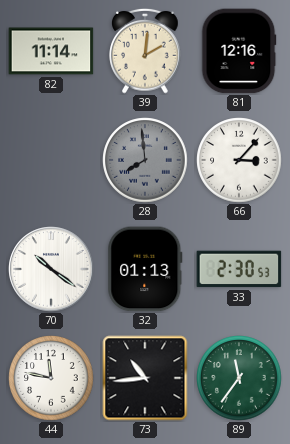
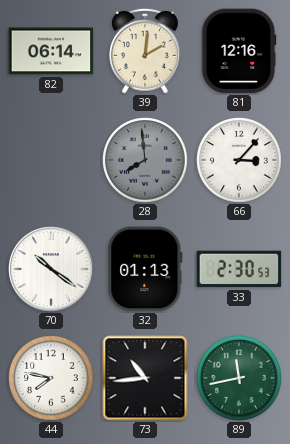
82: 11:14 -> 06:14
44: 11:47 -> 7:47
89: 11:36 -> 11:43
